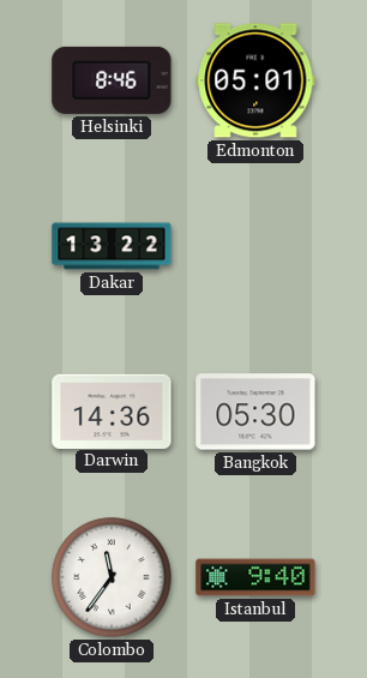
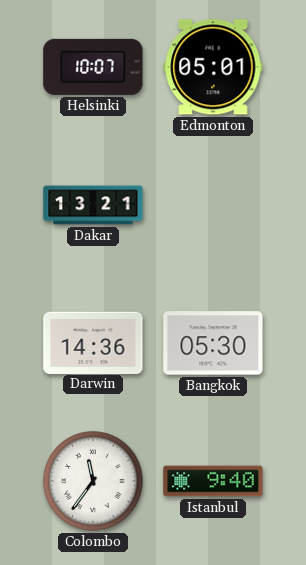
Helsinki: 8:46 -> 10:07
Dakar: 13:22 -> 13:21
